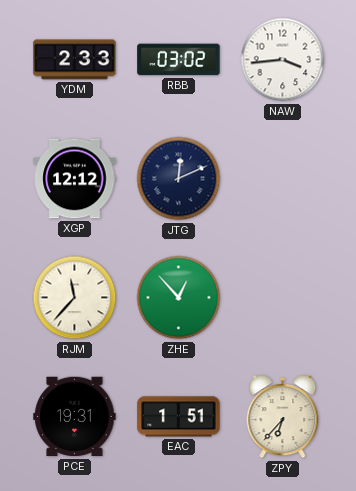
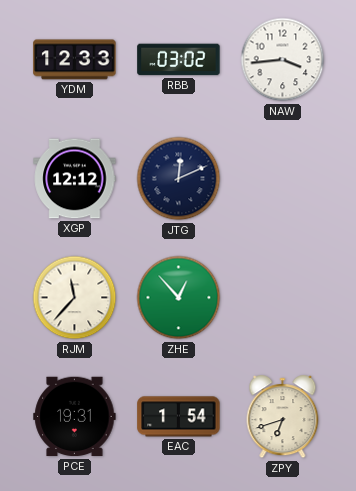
YDM: 2:33 -> 12:33
EAC: 1:51 -> 1:54
ZPY: 6:37 -> 6:42
